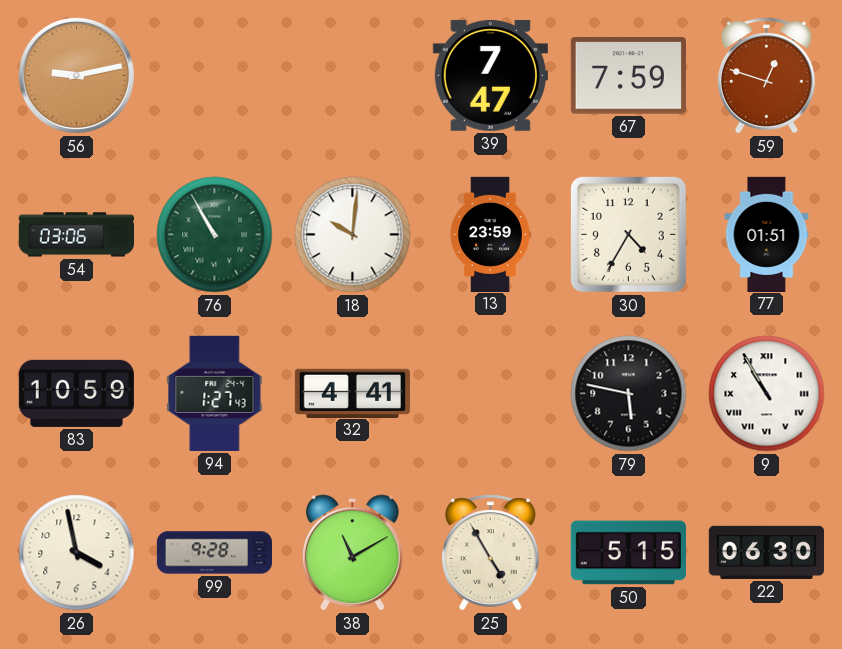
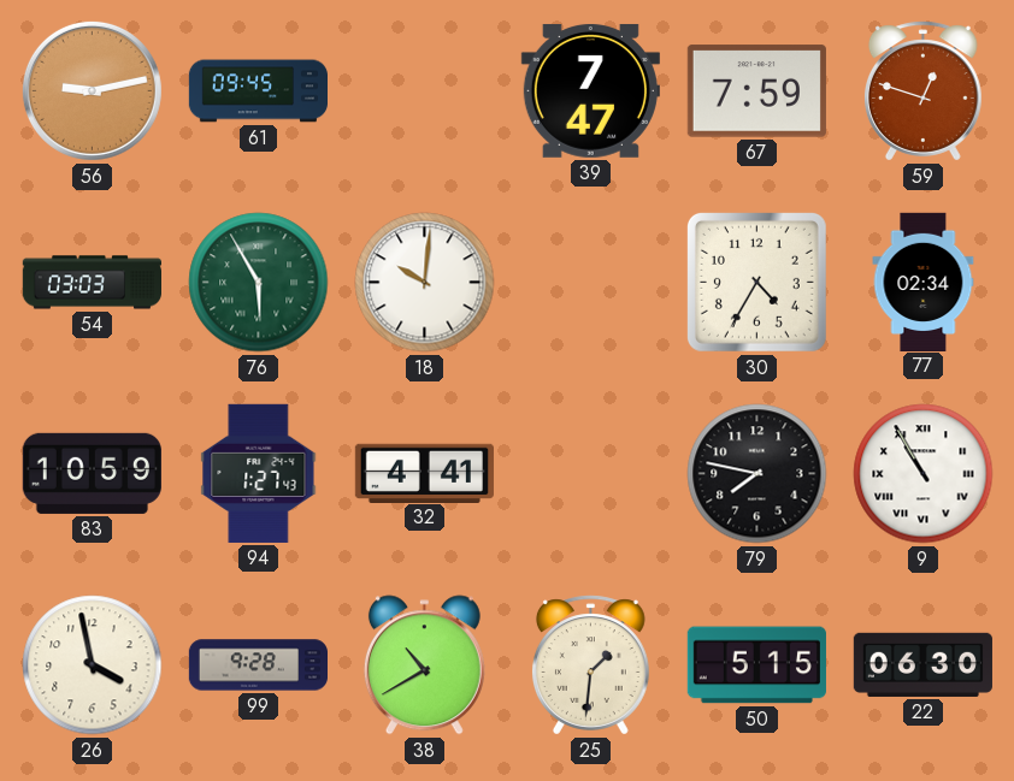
61: none -> 09:45
54: 03:06 -> 03:03
76: 10:55 -> 5:55
13: 23:59 -> none
77: 01:51 -> 02:34
79: 5:47 -> 7:47
38: 11:10 -> 10:40
25: 4:55 -> 1:31
